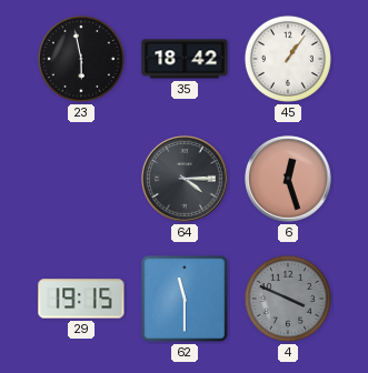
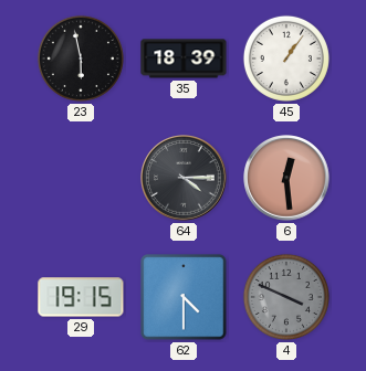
35: 18:42 -> 18:39
6: 12:27 -> 12:29
62: 11:30 -> 4:30
